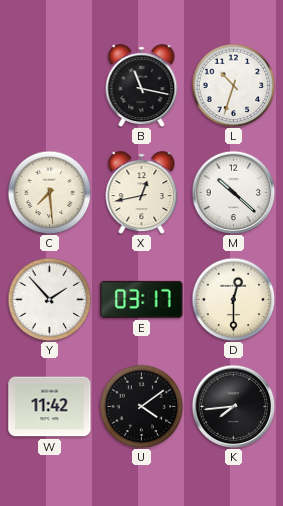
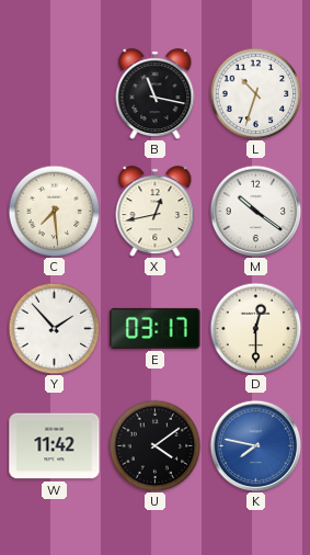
M: 10:22 -> 10:21
K: 7:44 -> 7:47
K dial: black -> blue
